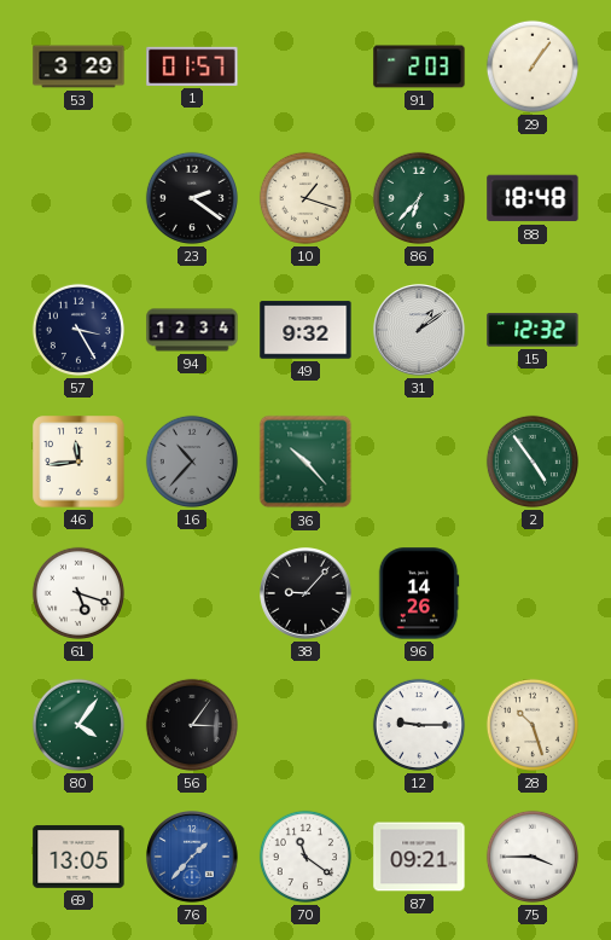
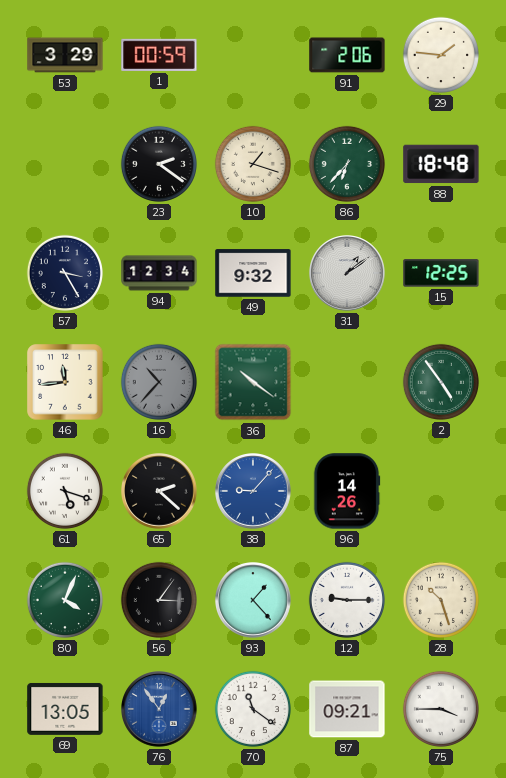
1: 01:57 -> 00:59
91: 2:03 -> 2:06
29: 1:06 -> 1:46
15: 12:32 -> 12:25
36: 10:23 -> 10:21
65: none -> 2:22
38 dial: black -> blue
80: 4:06 -> 4:04
93: none -> 1:23
76: 1:37 -> 12:54
